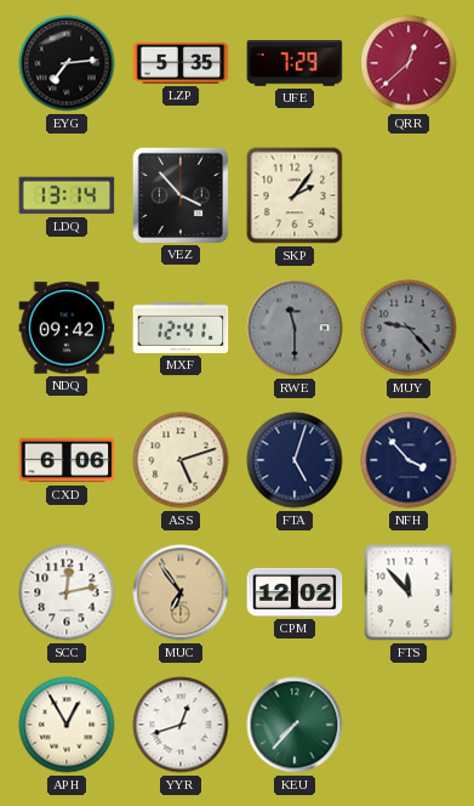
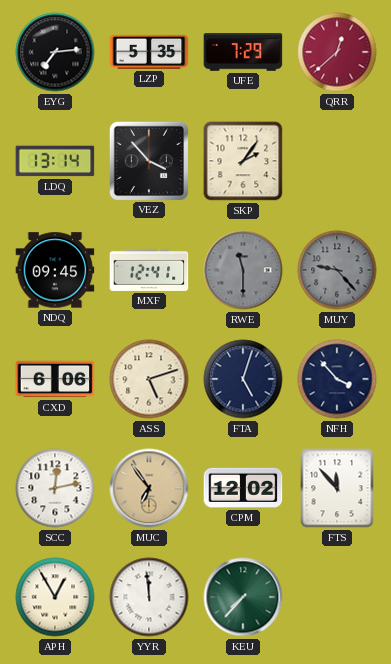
NDQ: 09:42 -> 09:45
YYR: 12:42 -> 11:59
